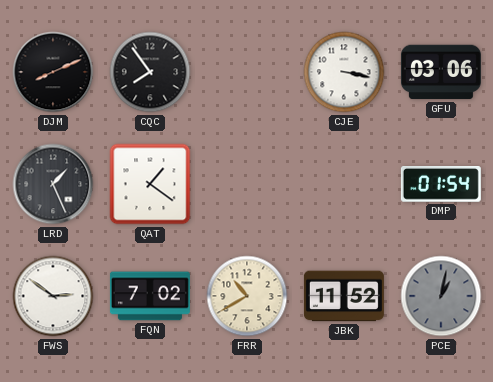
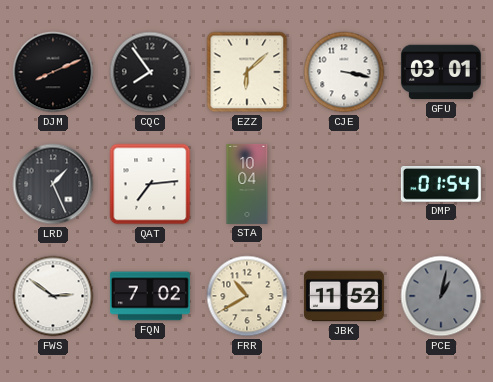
EZZ: none -> 6:08
GFU: 03:06 -> 03:01
QAT: 1:21 -> 7:14
STA: none -> 10:04
